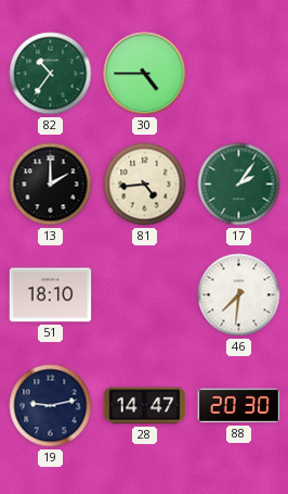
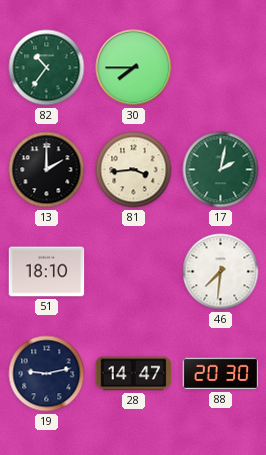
30: 4:45 -> 7:45
81: 4:44 -> 3:44
17: 2:06 -> 2:02
